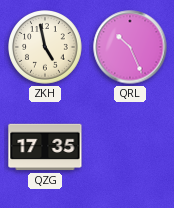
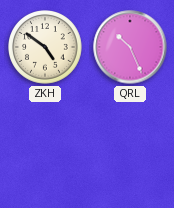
ZKH: 4:58 -> 4:51
QZG: 17:35 -> none
